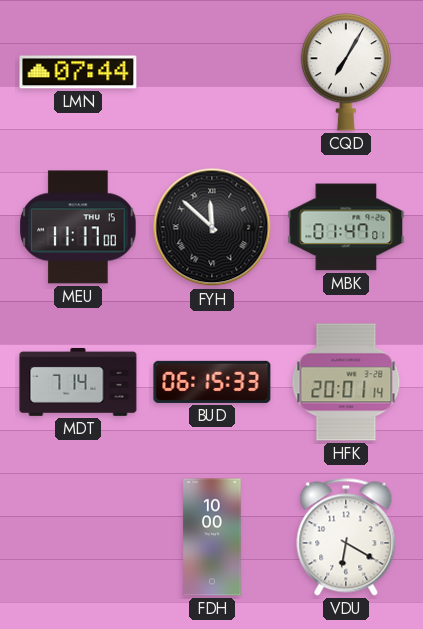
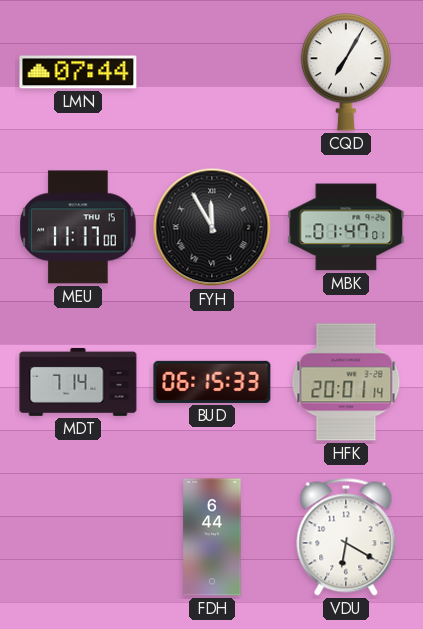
FYH: 11:52 -> 11:55
FDH: 10:00 -> 6:44
